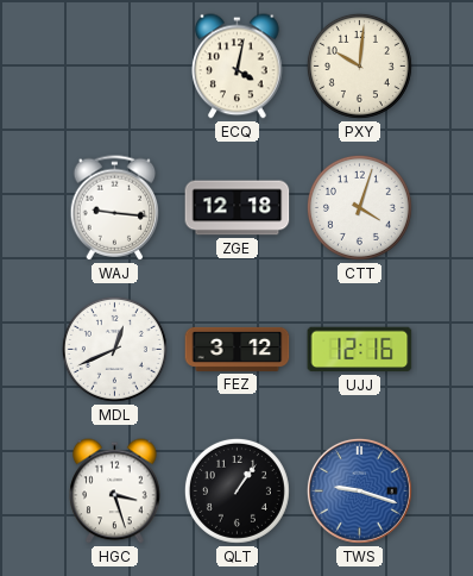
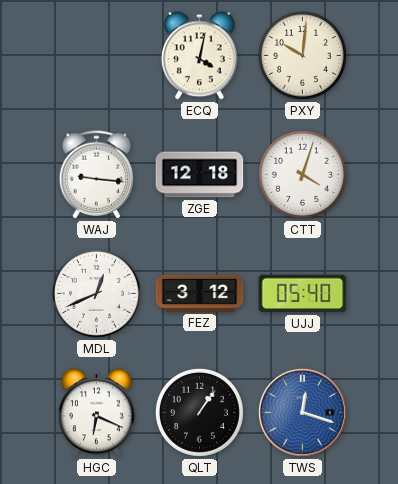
UJJ: 12:16 -> 05:40
HGC: 3:27 -> 6:19
TWS: 9:18 -> 12:18
